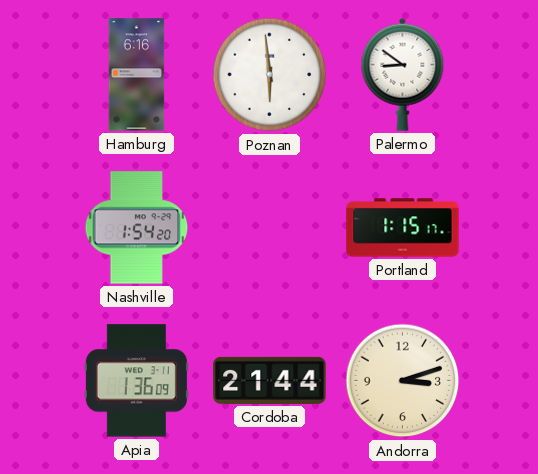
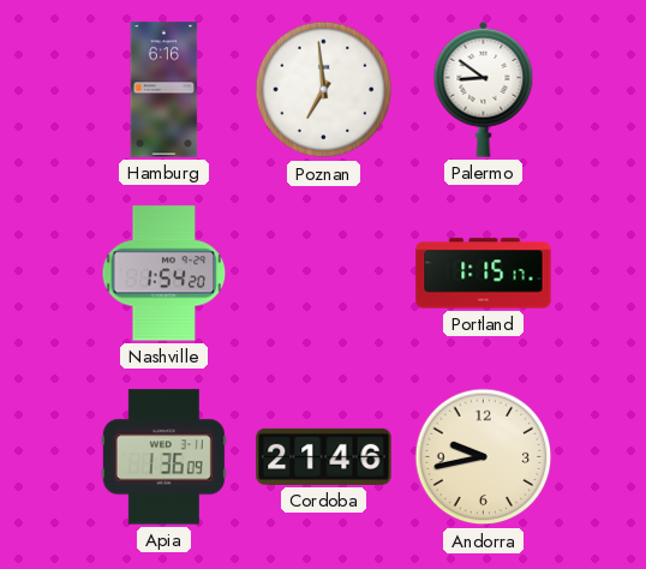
Poznan: 5:59 -> 6:59
Cordoba: 21:44 -> 21:46
Andorra: 3:12 -> 9:43
